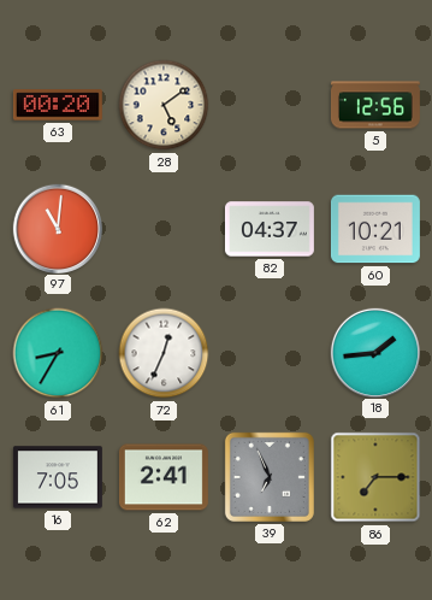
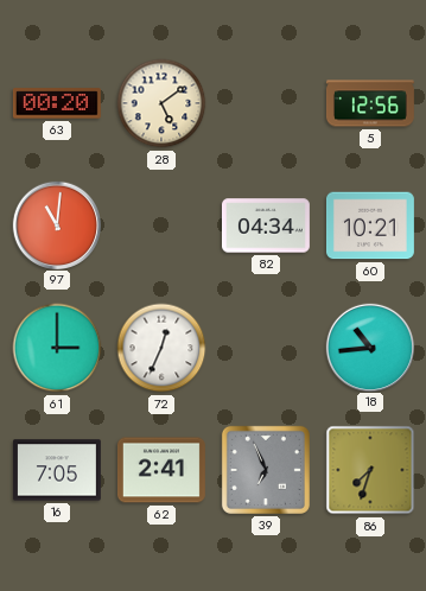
82: 04:37 -> 04:34
61: 8:35 -> 3:00
18: 1:44 -> 10:44
86: 7:15 -> 7:33
